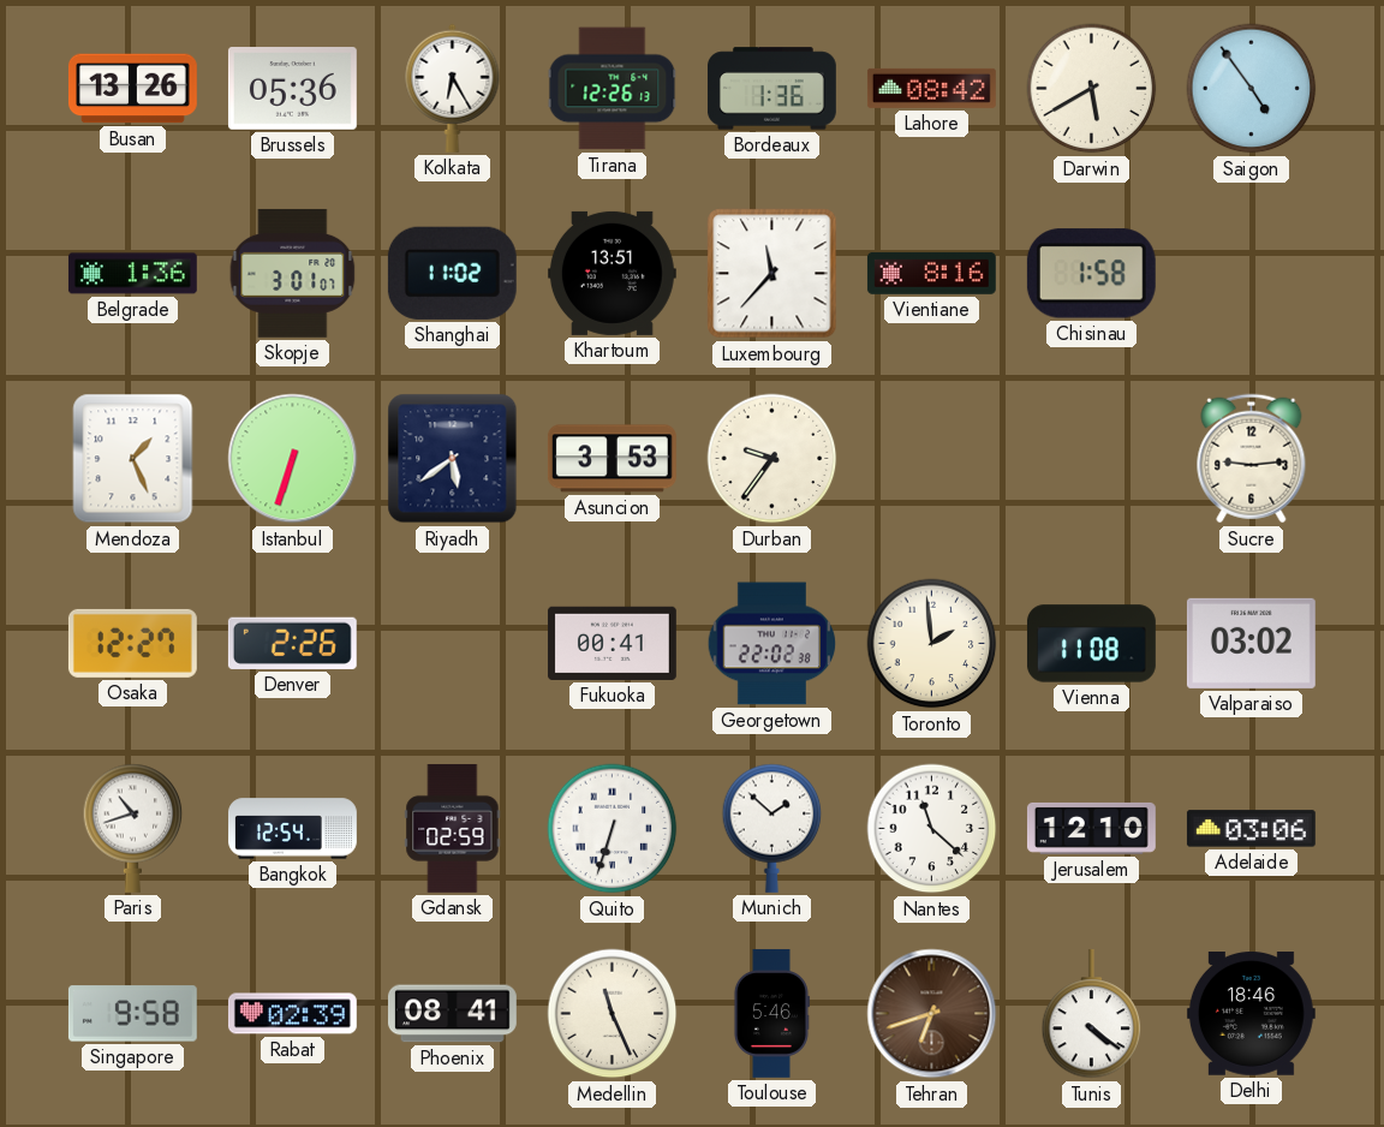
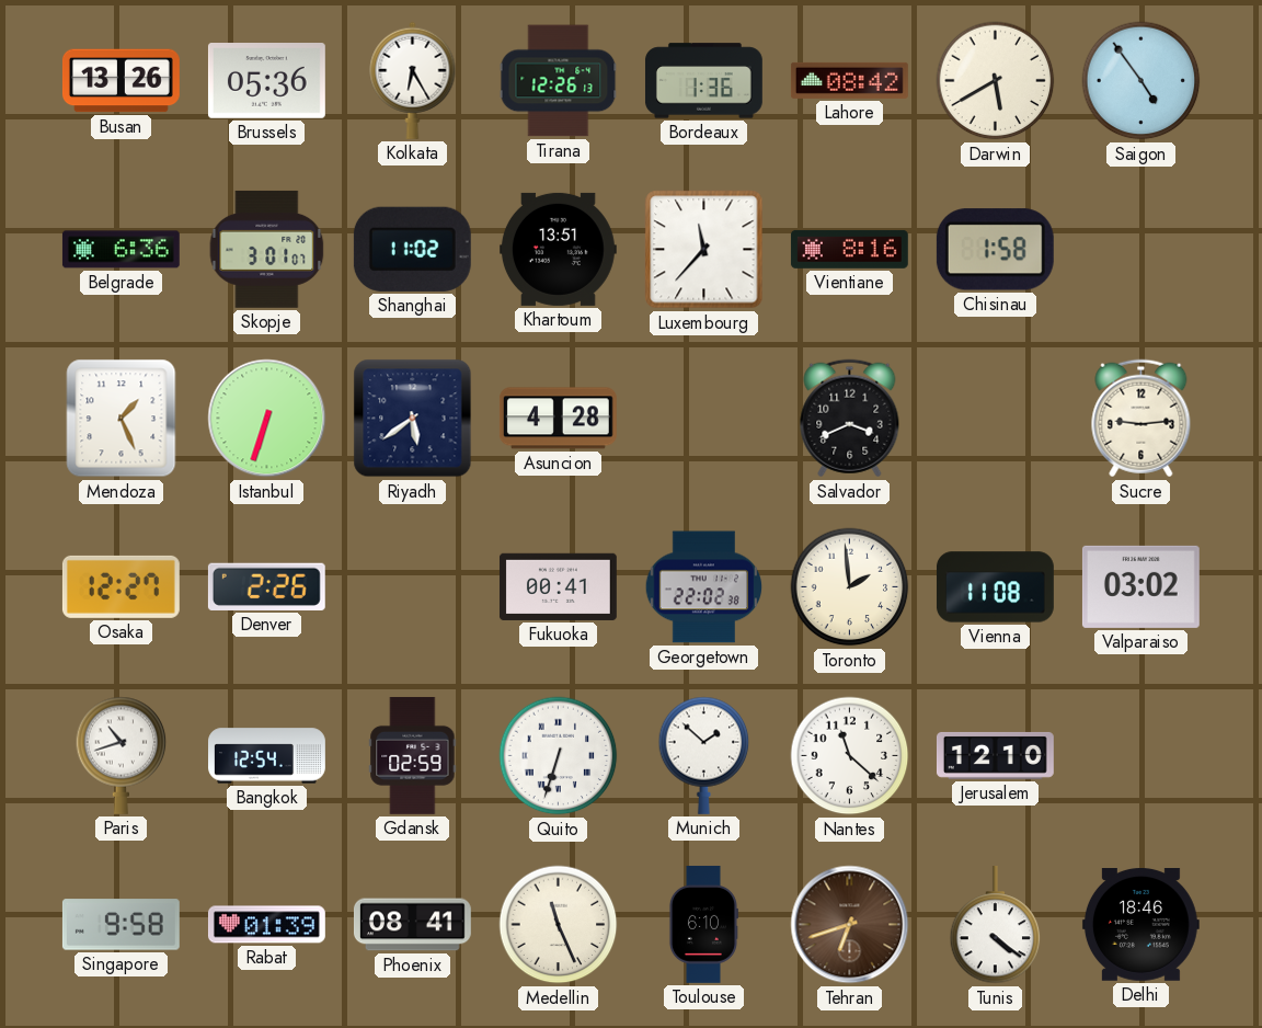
Belgrade: 1:36 -> 6:36
Asuncion: 3:53 -> 4:28
Durban: 9:36 -> none
Salvador: none -> 3:41
Adelaide: 03:06 -> none
Rabat: 02:39 -> 01:39
Toulouse: 5:46 -> 6:10
